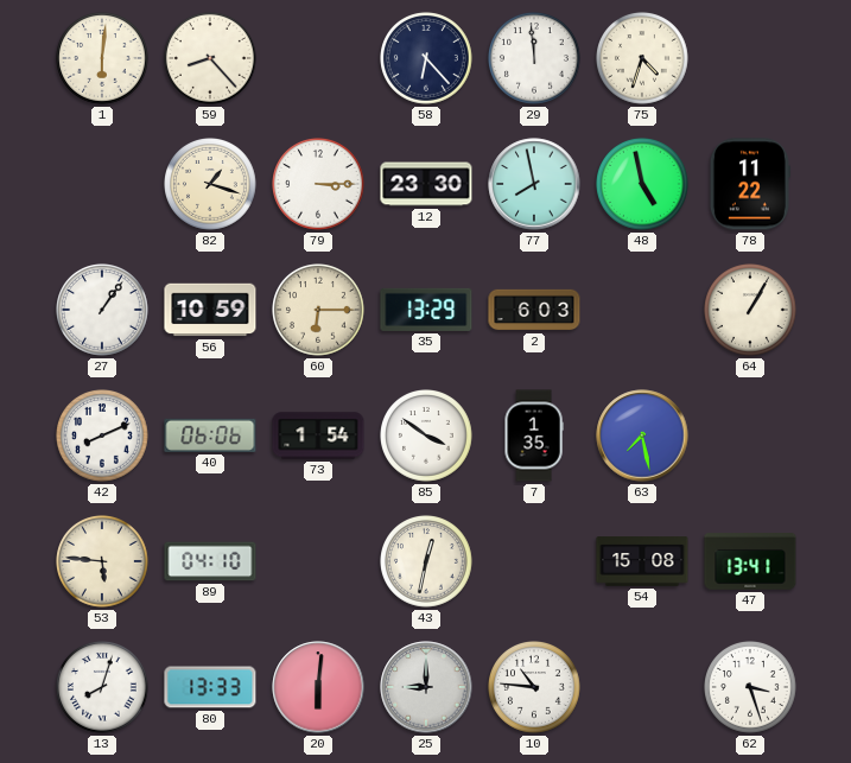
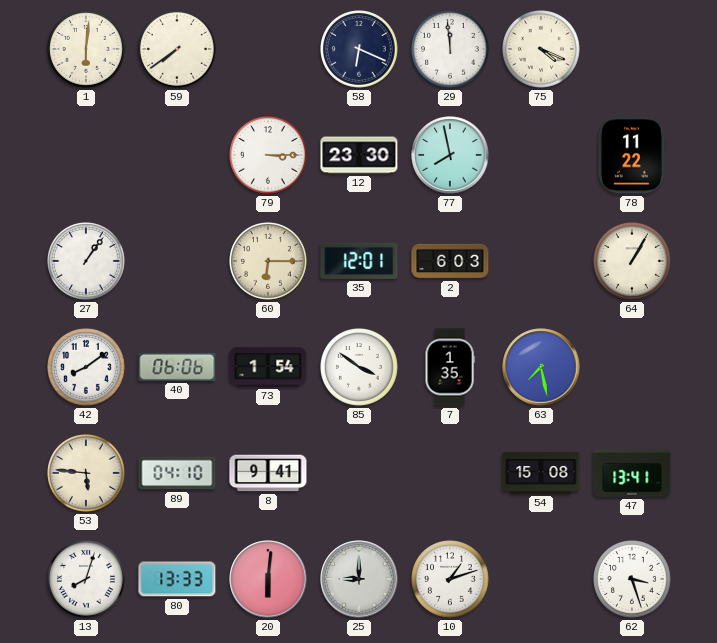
59: 8:23 -> 7:39
58: 6:23 -> 6:19
75: 4:33 -> 4:19
82: 1:18 -> none
48: 4:58 -> none
56: 10:59 -> none
35: 13:29 -> 12:01
42: 8:11 -> 8:09
8: none -> 9:41
43: 12:32 -> none
10: 10:46 -> 1:12
